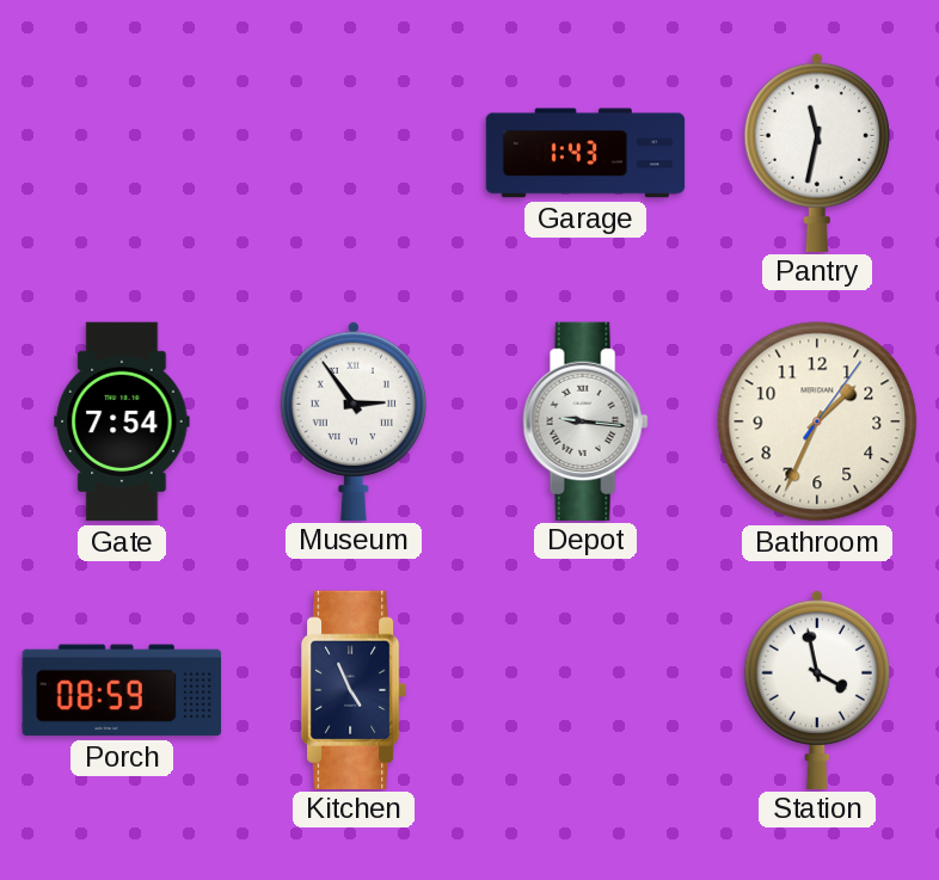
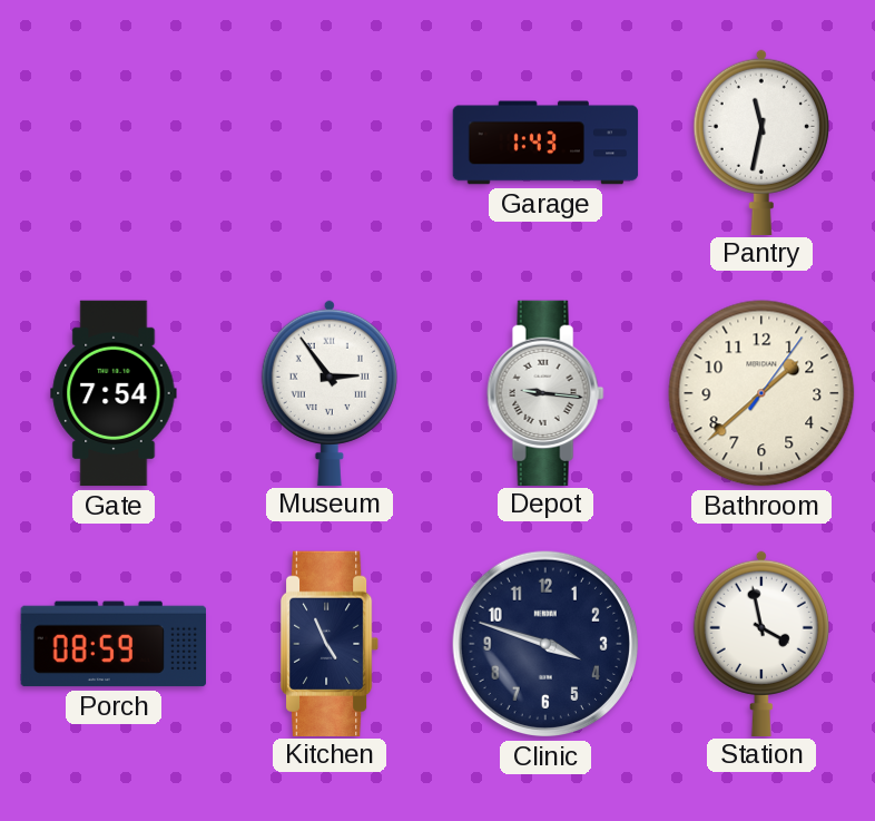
Bathroom: 1:34 -> 1:38
Clinic: none -> 3:48
